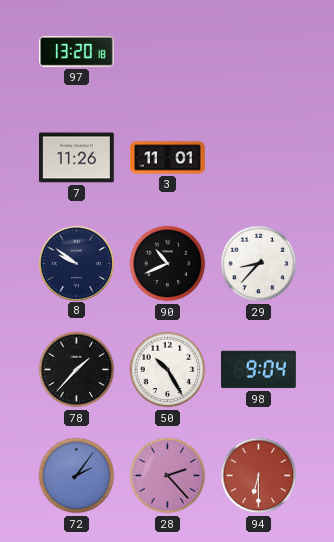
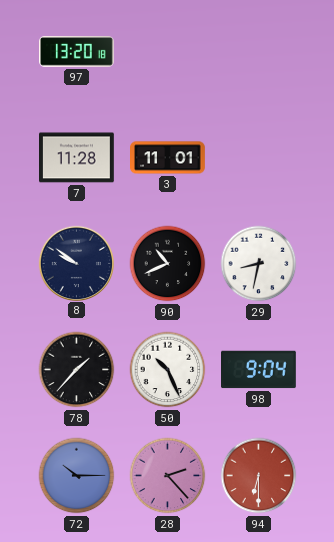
7: 11:26 -> 11:28
29: 8:37 -> 8:32
50: 10:25 -> 10:26
72: 2:06 -> 10:15
